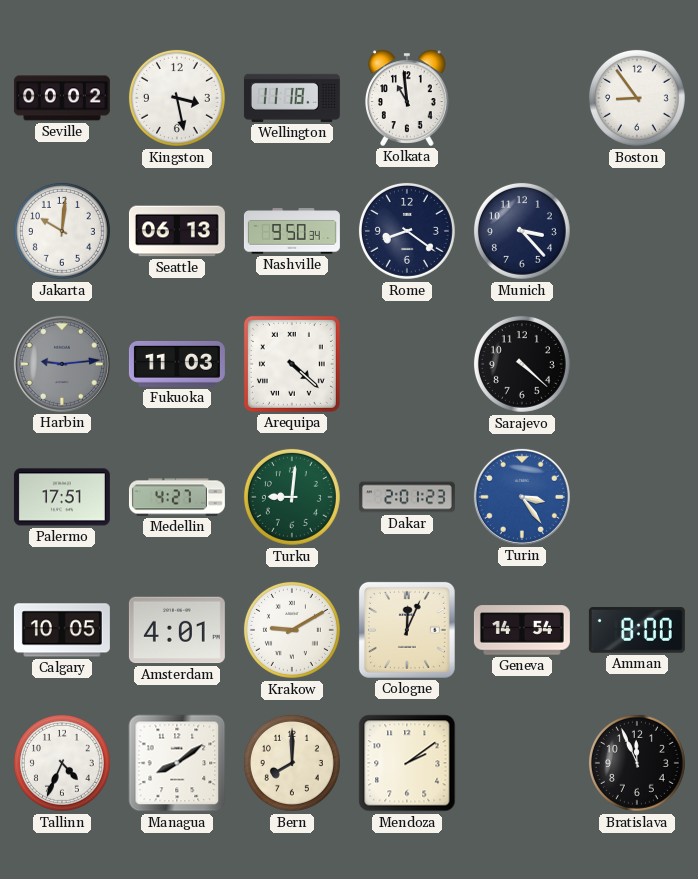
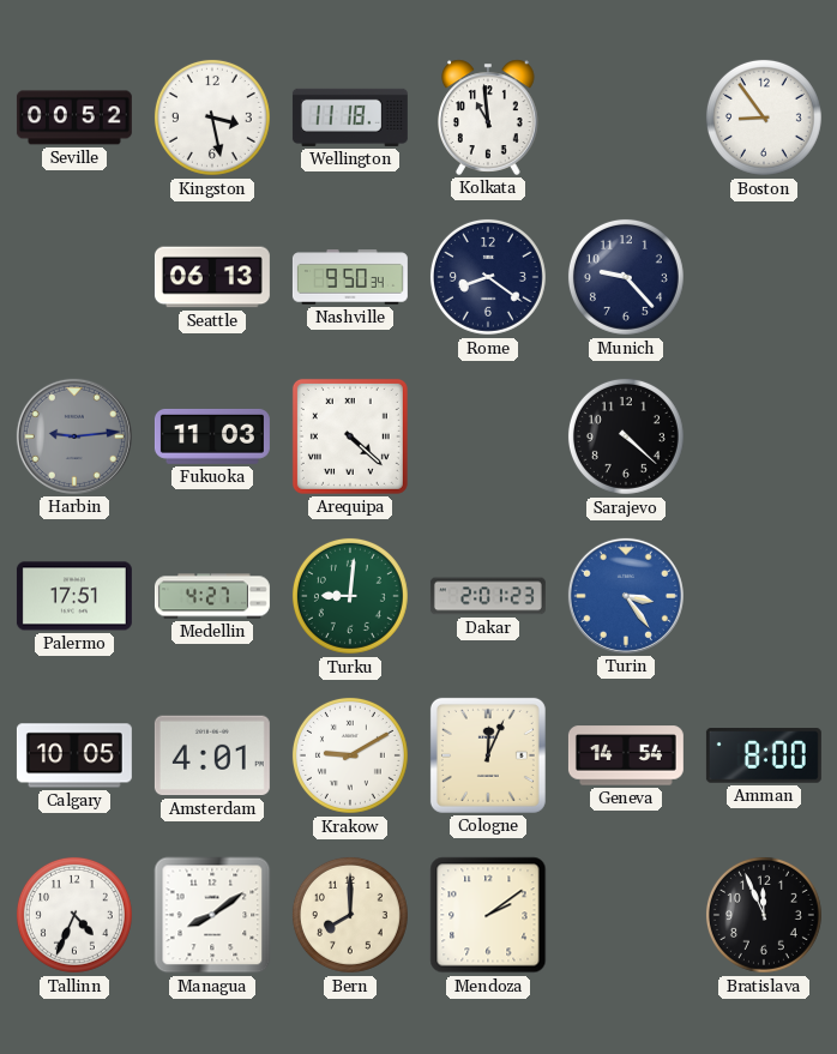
Seville: 00:02 -> 00:52
Jakarta: 10:01 -> none
Munich: 3:23 -> 9:23
